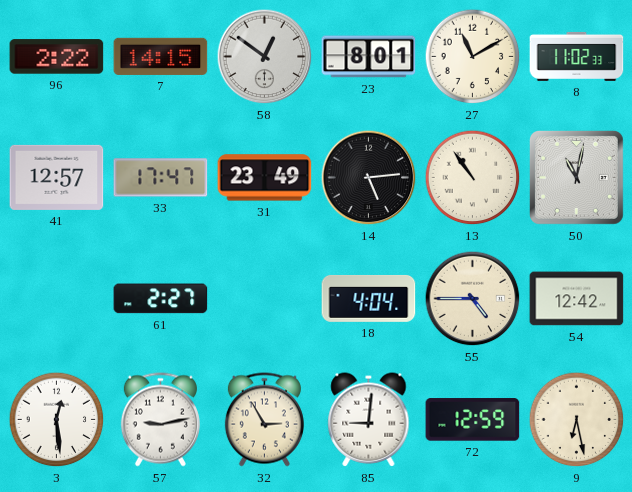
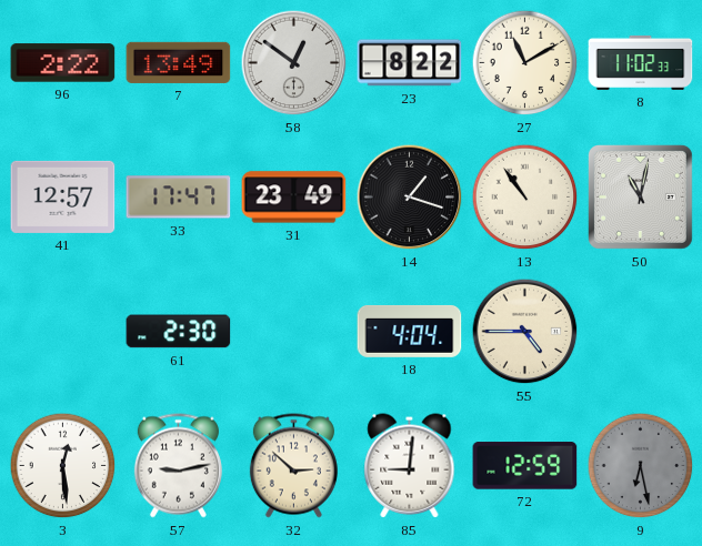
7: 14:15 -> 13:49
23: 8:01 -> 8:22
14: 5:14 -> 1:18
61: 2:27 -> 2:30
54: 12:42 -> none
32: 2:55 -> 2:52
9 dial: cream -> grey
